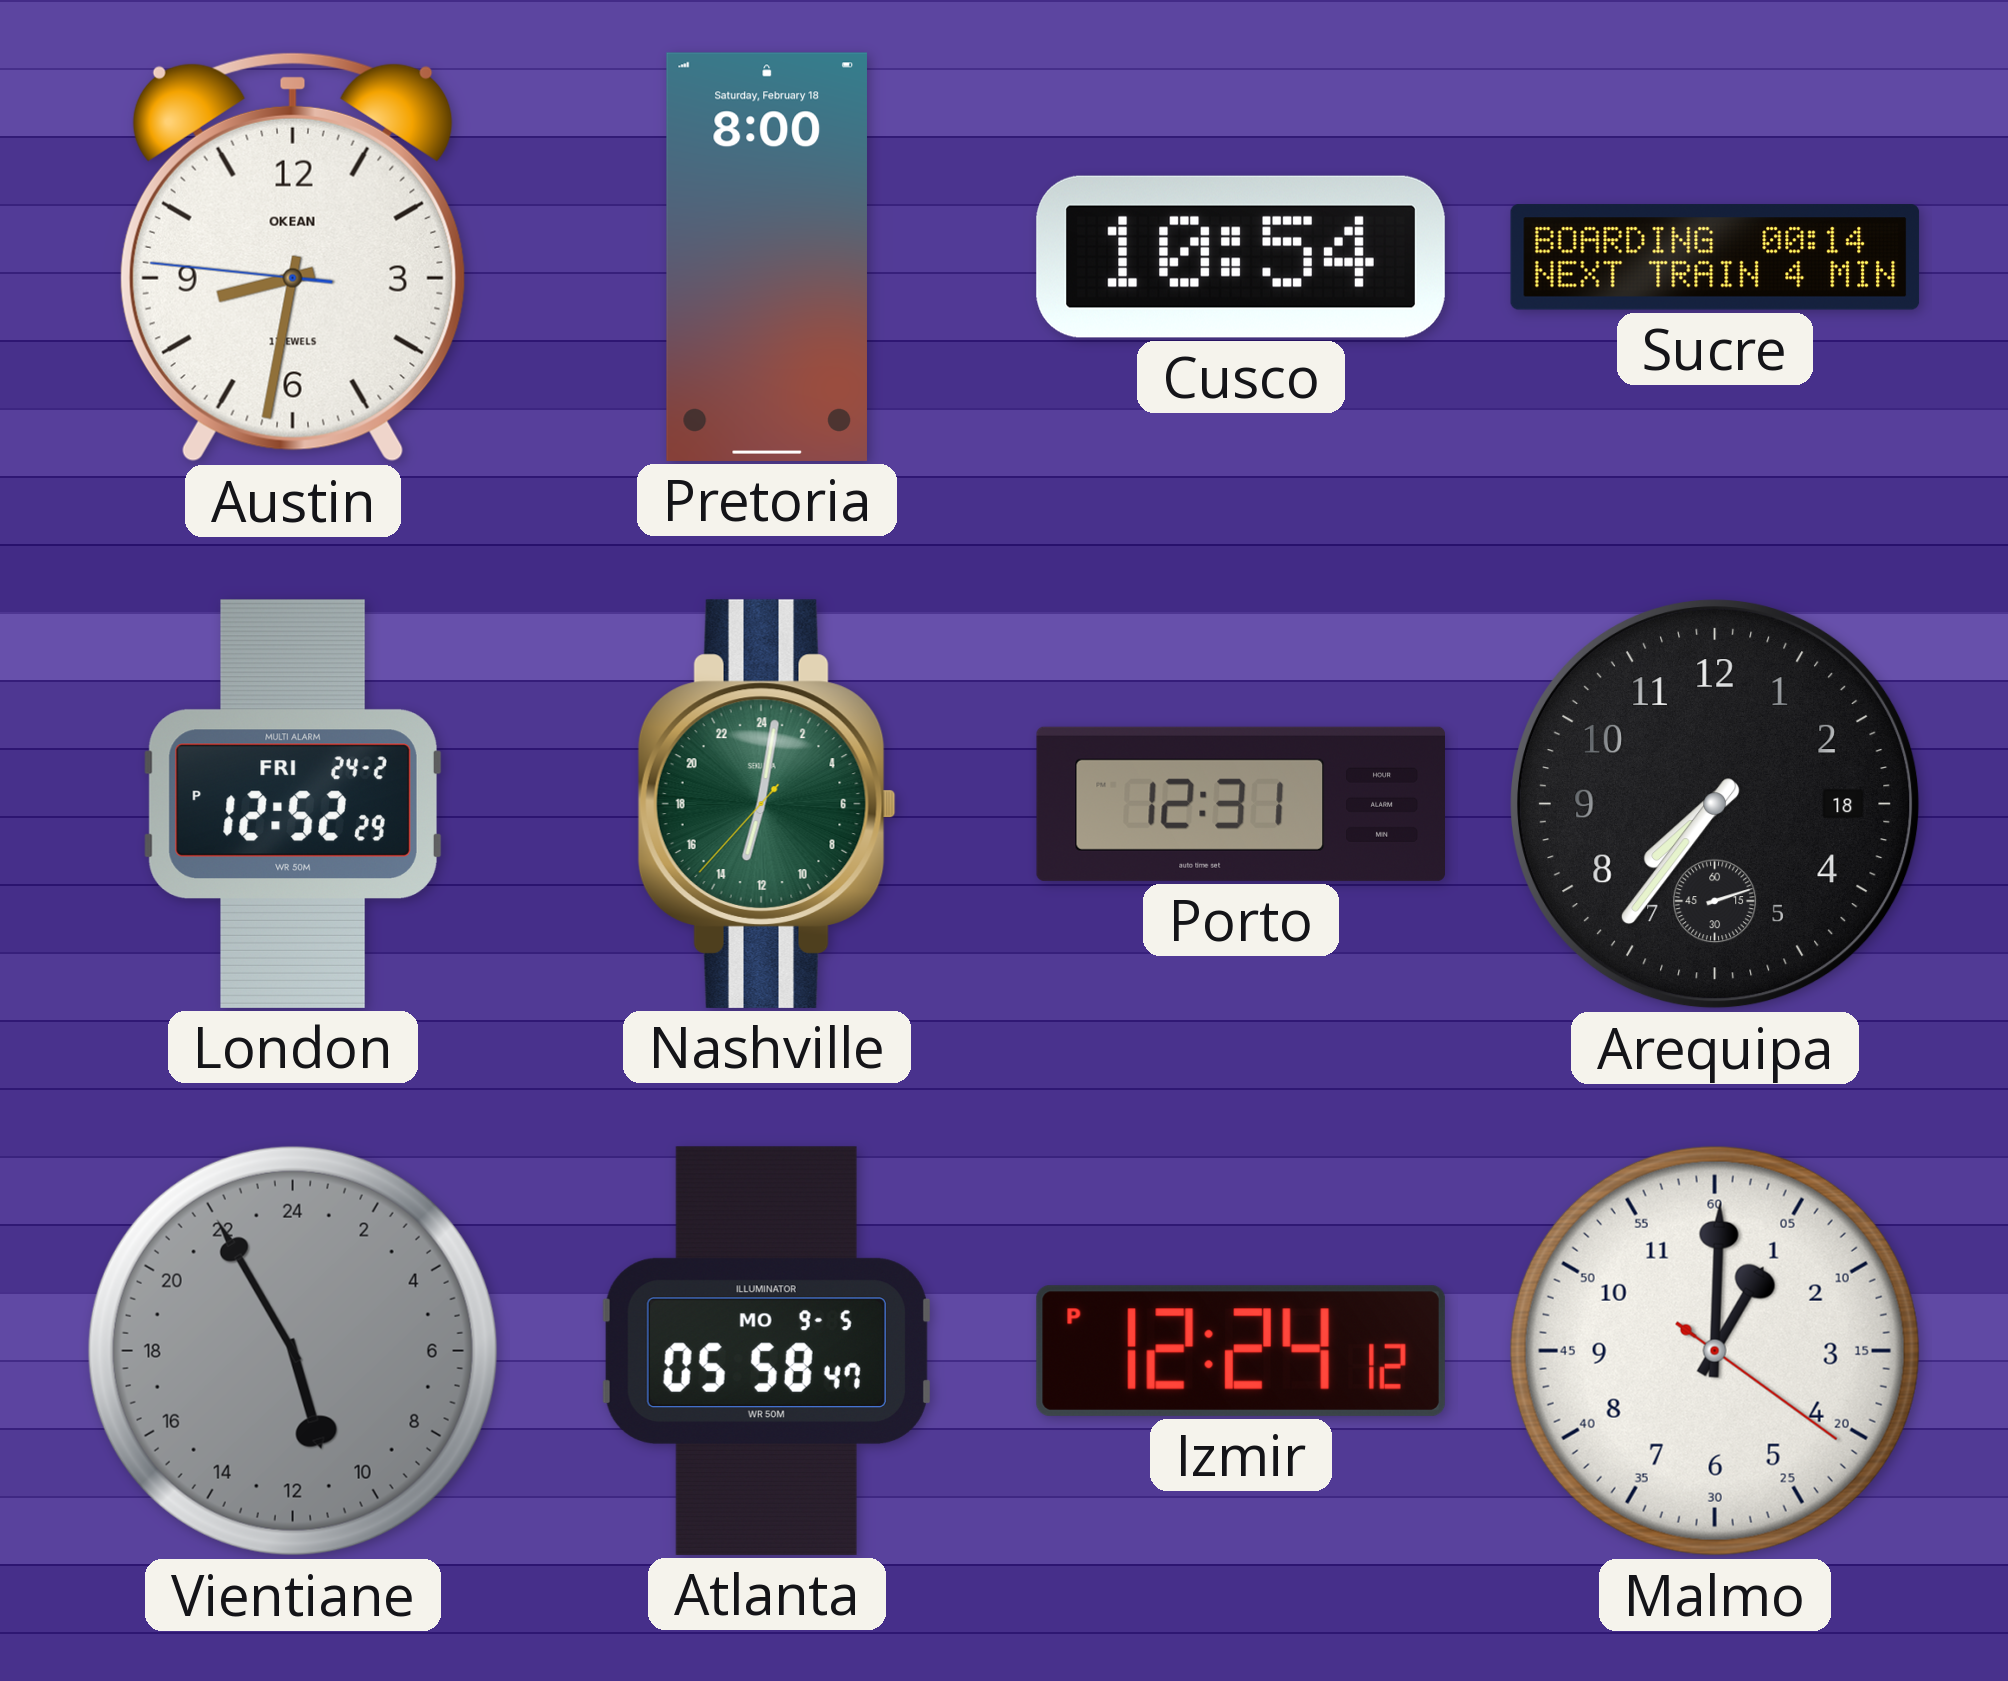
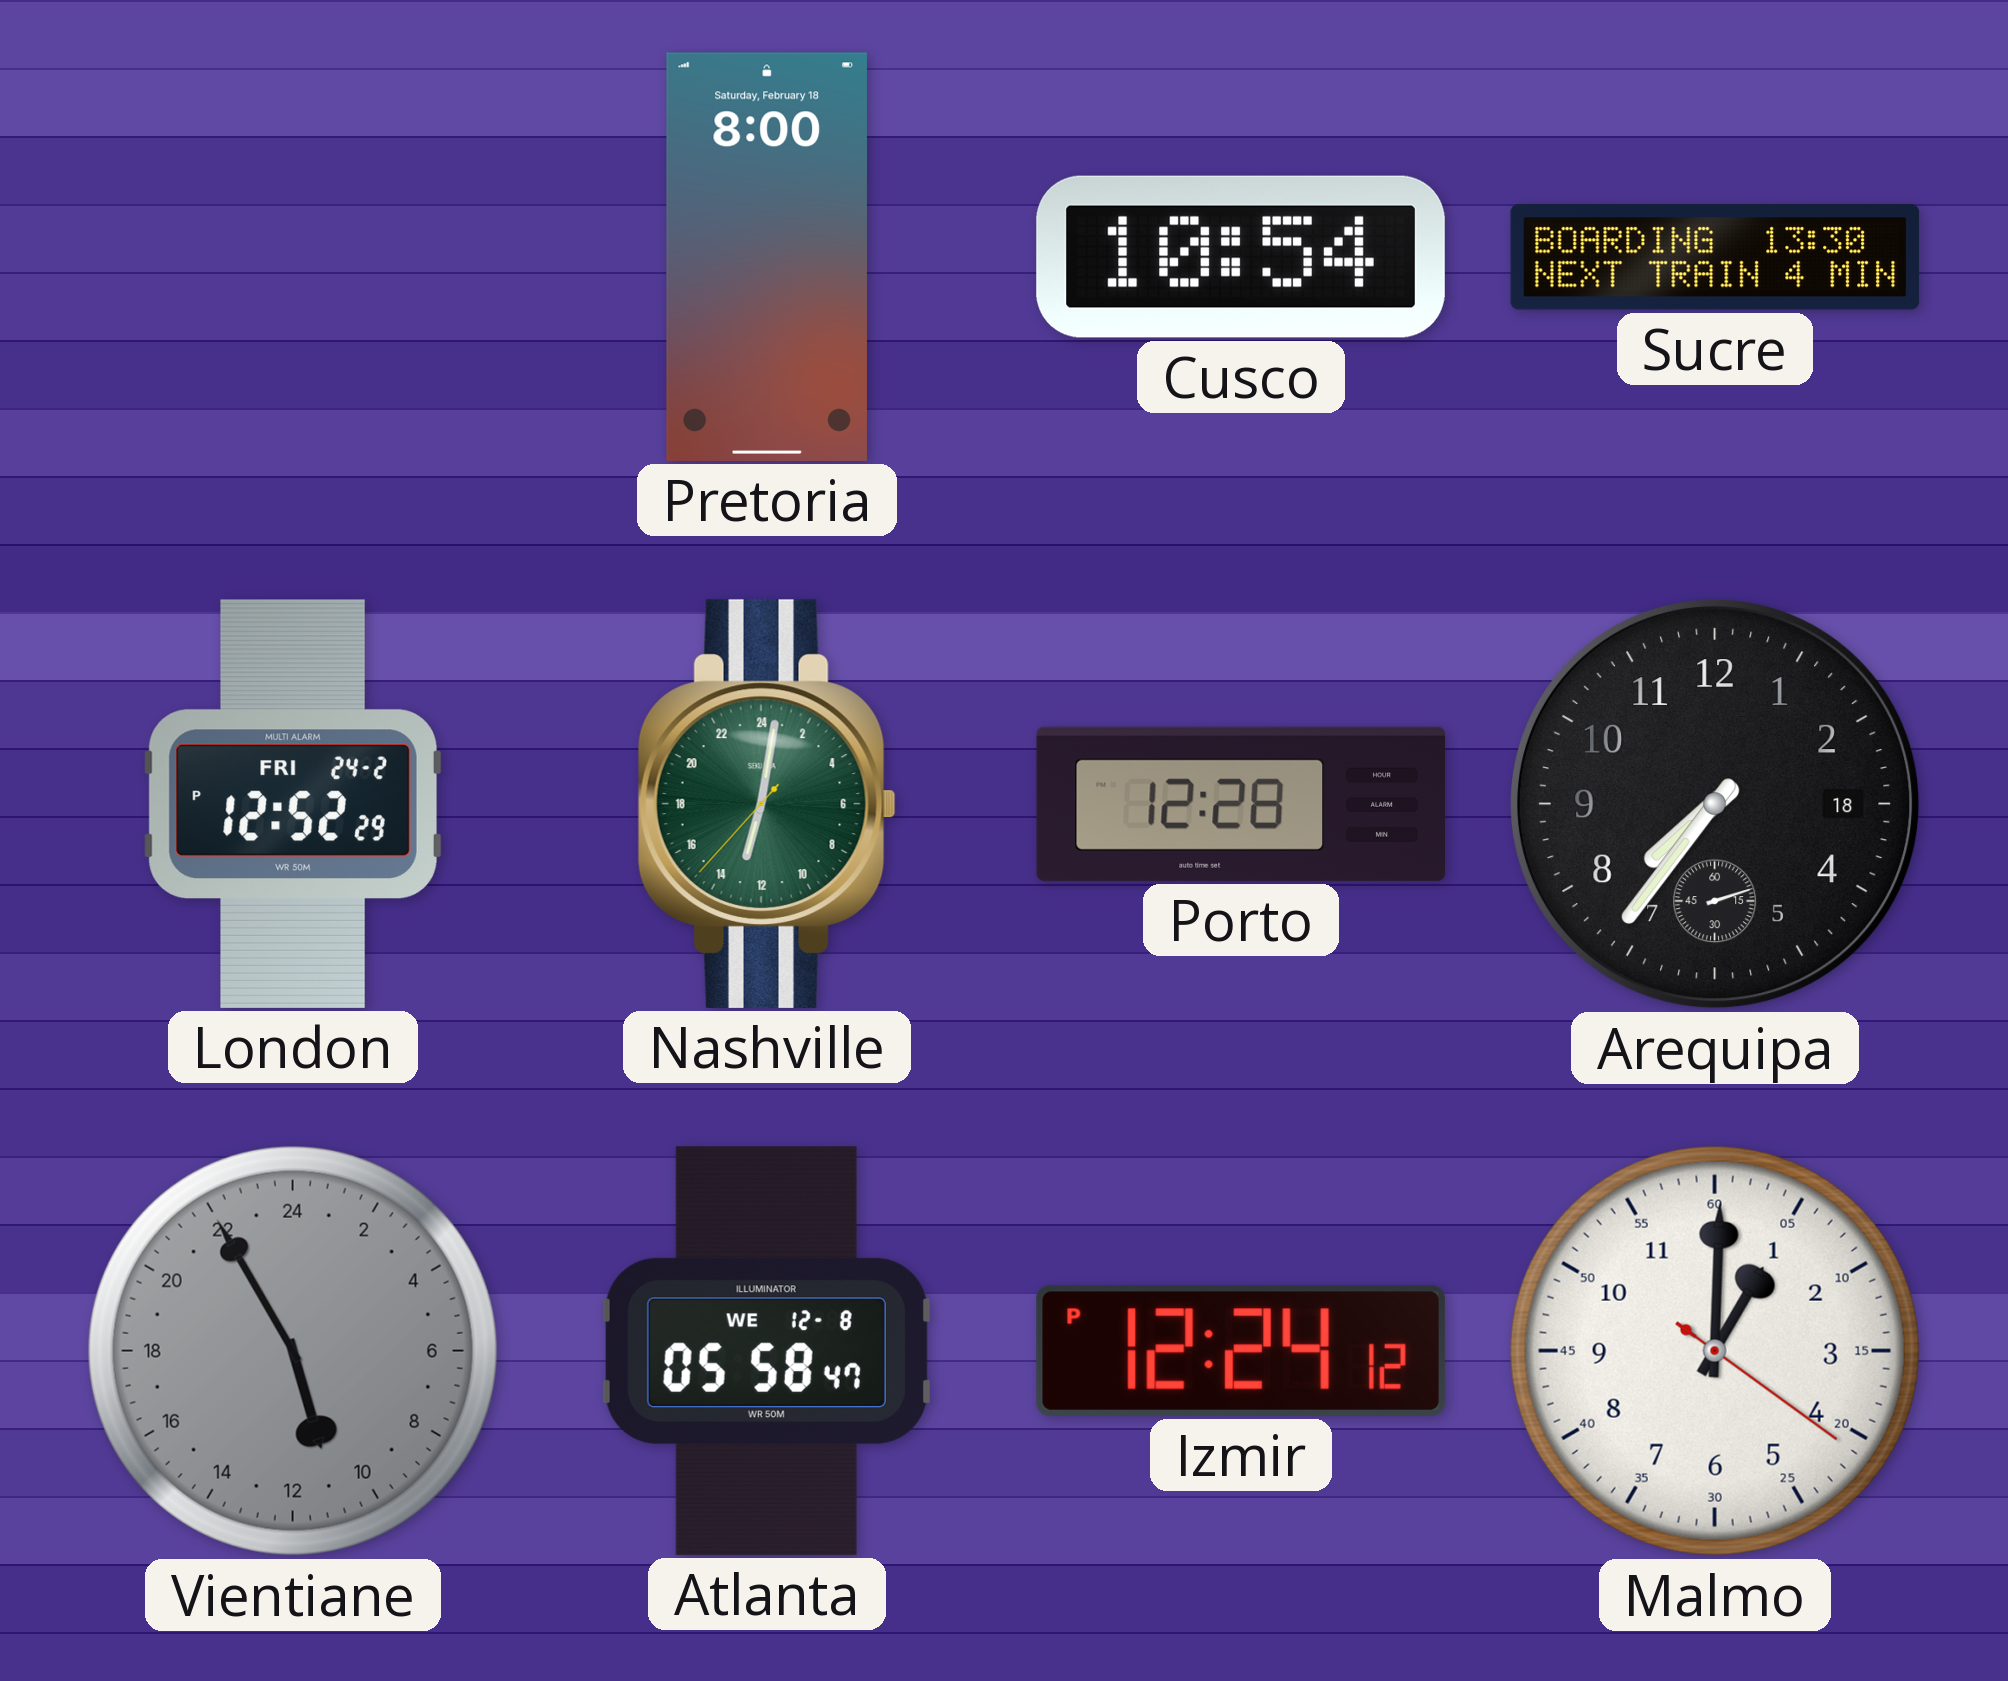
Austin: 8:31 -> none
Sucre: 00:14 -> 13:30
Porto: 12:31 -> 12:28
Atlanta date: MO 9-5 -> WE 12-8
